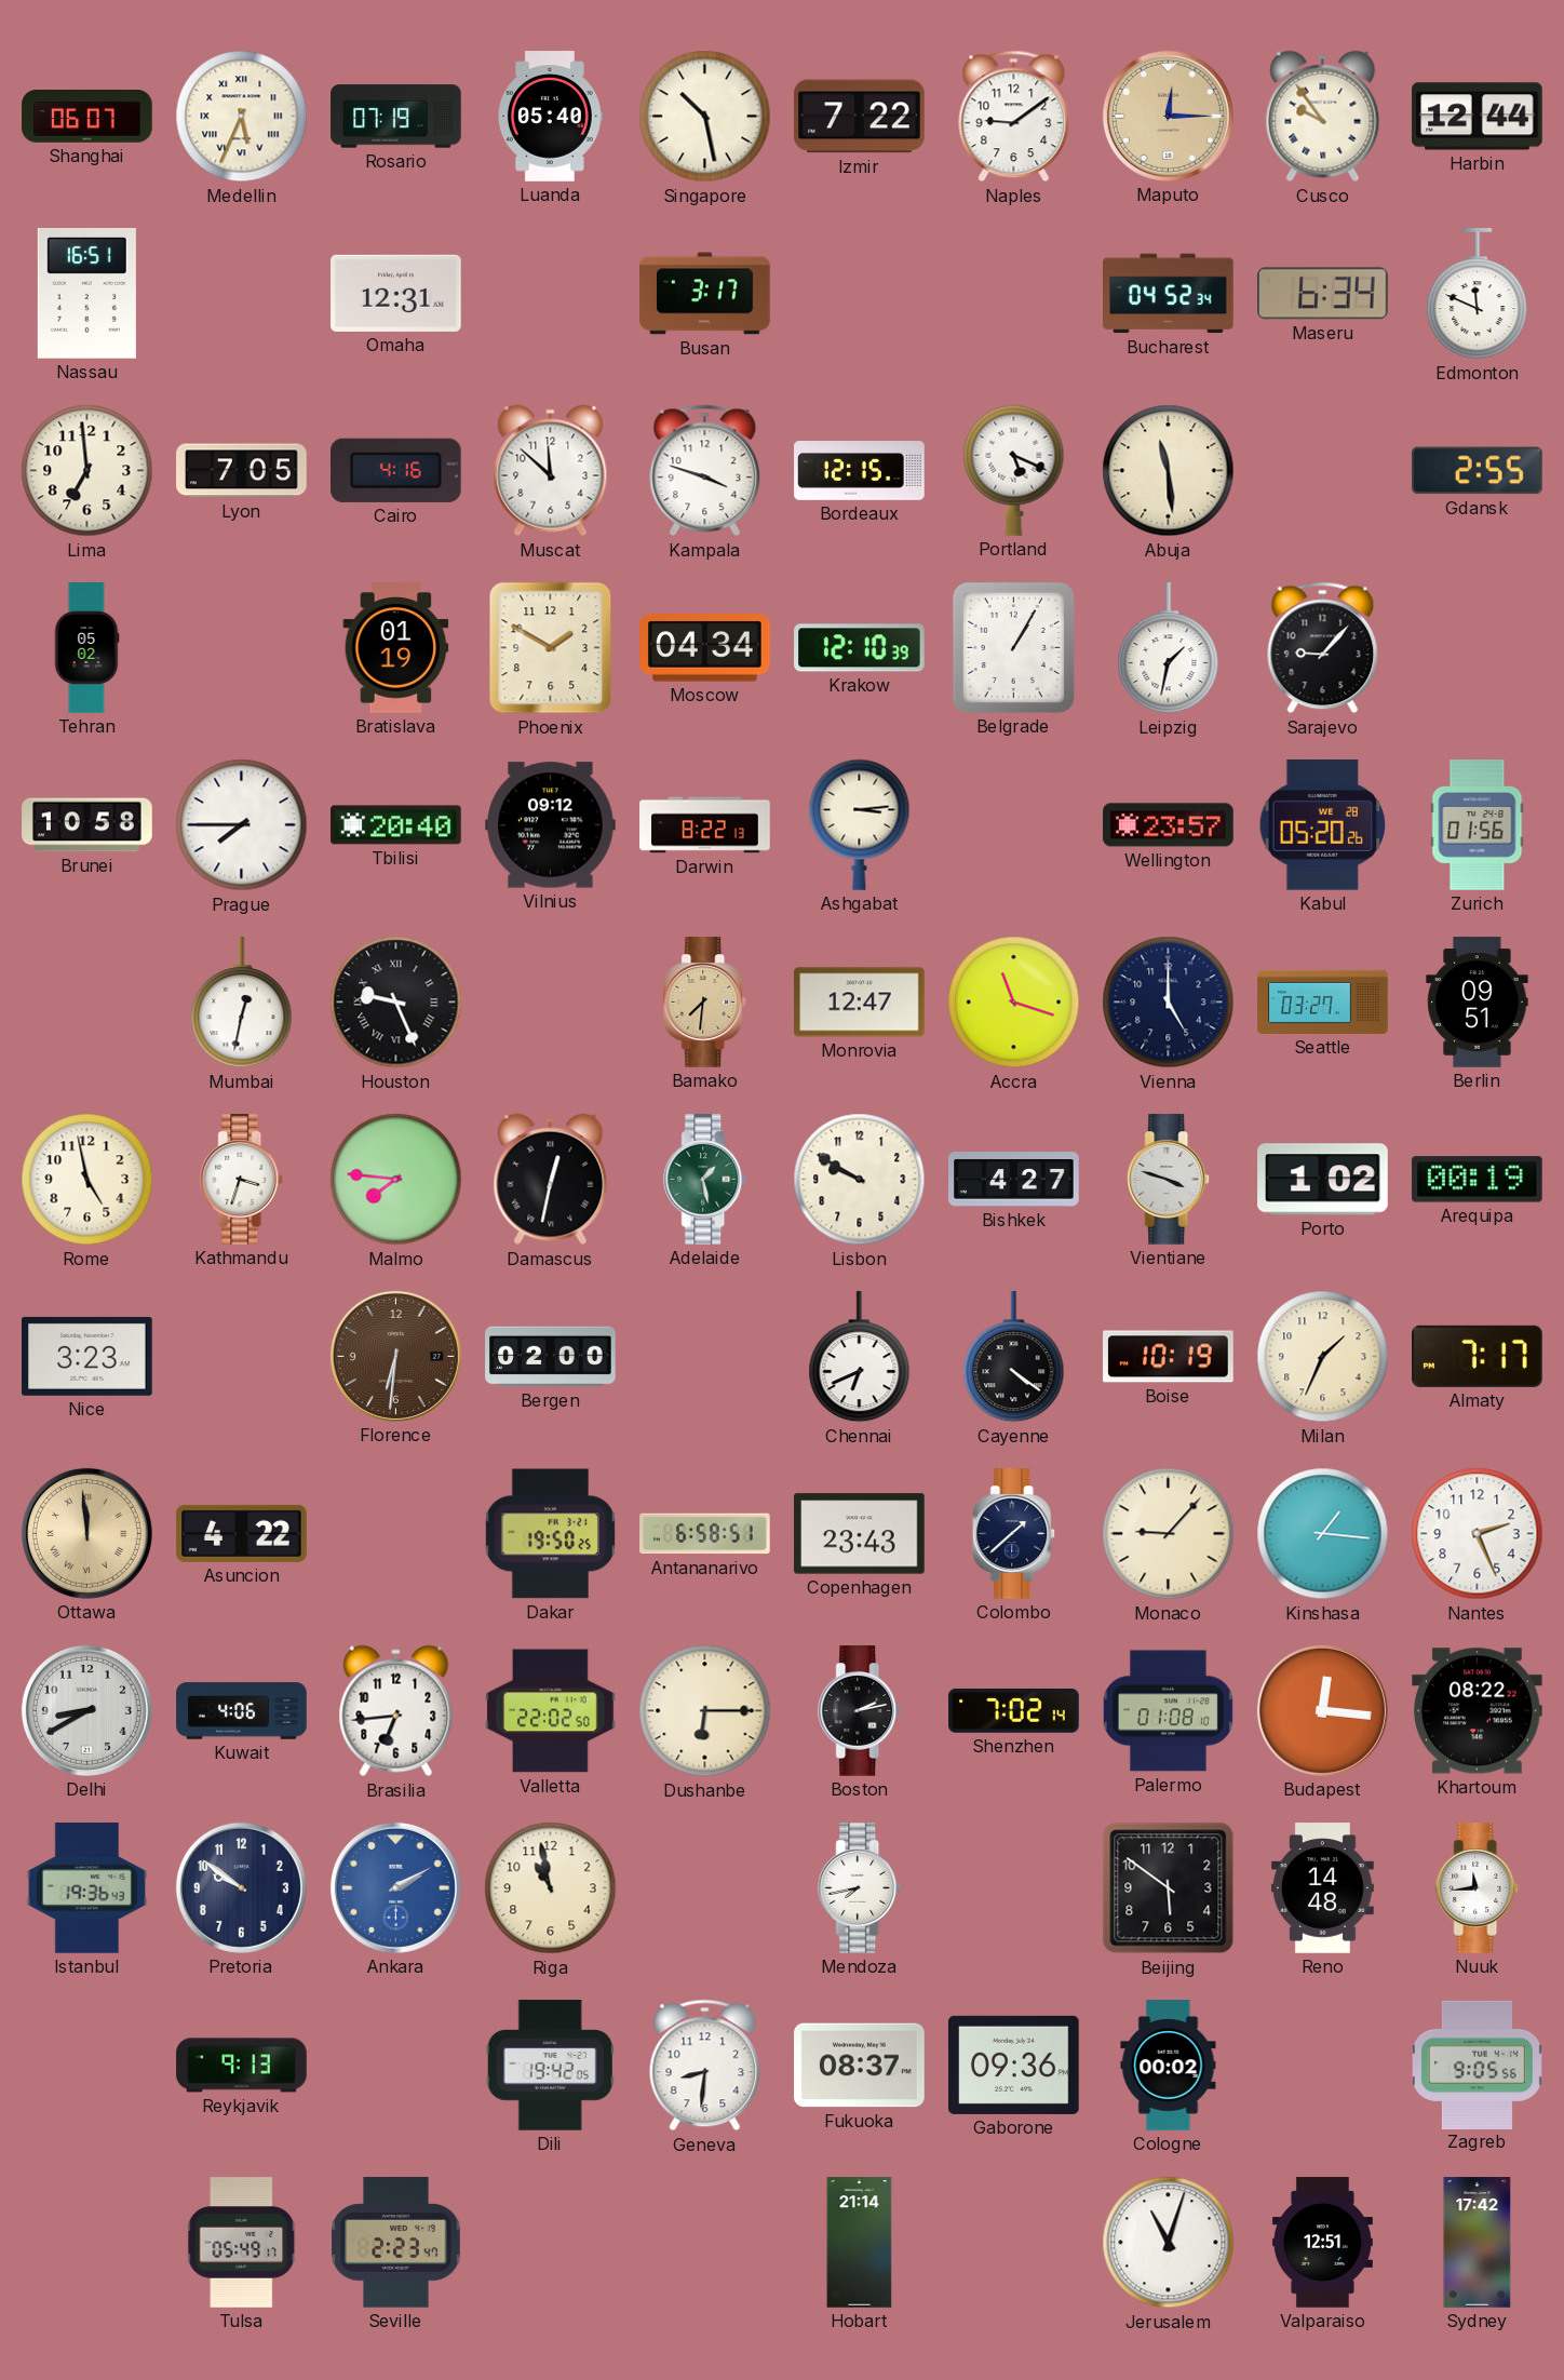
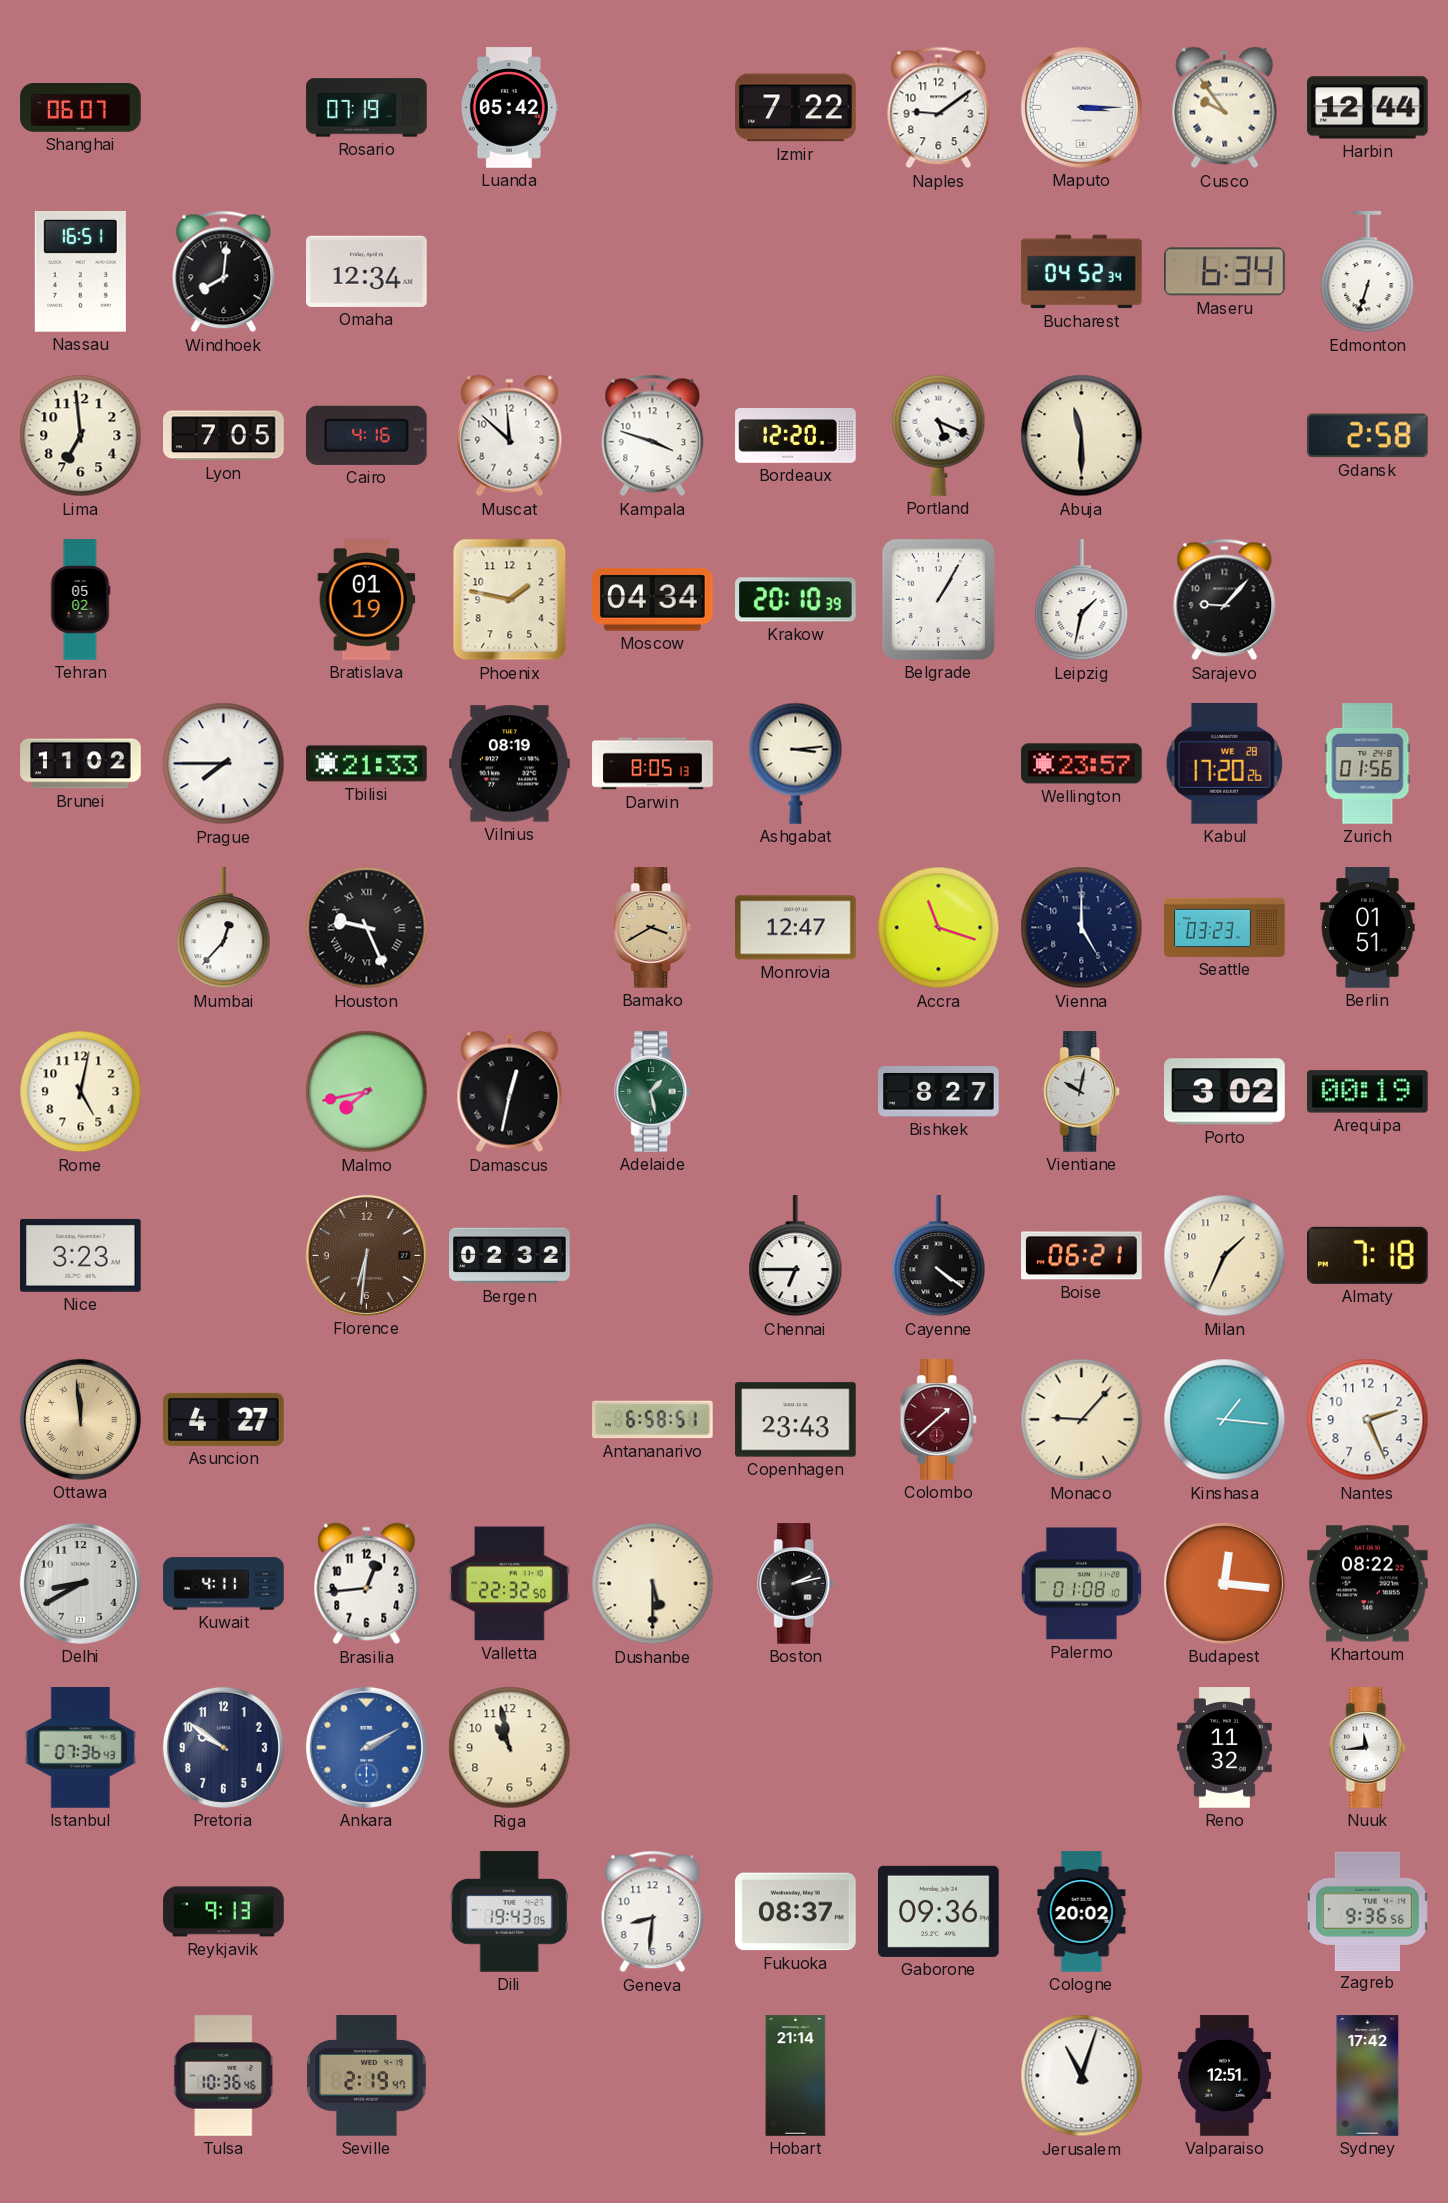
Medellin: 5:34 -> none
Luanda: 05:40 -> 05:42
Singapore: 10:28 -> none
Maputo: 12:15 -> 3:15
Maputo dial: champagne -> white
Windhoek: none -> 8:01
Omaha: 12:31 -> 12:34
Busan: 3:17 -> none
Edmonton: 11:49 -> 6:33
Bordeaux: 12:15 -> 12:20
Abuja: 11:29 -> 11:30
Gdansk: 2:55 -> 2:58
Phoenix: 1:50 -> 1:47
Krakow: 12:10 -> 20:10
Brunei: 10:58 -> 11:02
Tbilisi: 20:40 -> 21:33
Vilnius: 09:12 -> 08:19
Darwin: 8:22 -> 8:05
Kabul: 05:20 -> 17:20
Mumbai: 12:32 -> 12:37
Bamako: 7:31 -> 3:40
Seattle: 03:27 -> 03:23
Berlin: 09:51 -> 01:51
Rome: 4:58 -> 5:02
Kathmandu: 3:33 -> none
Malmo: 7:46 -> 7:43
Lisbon: 9:50 -> none
Bishkek: 4:27 -> 8:27
Vientiane: 3:48 -> 10:02
Porto: 1:02 -> 3:02
Bergen: 02:00 -> 02:32
Chennai: 6:41 -> 6:45
Boise: 10:19 -> 06:21
Almaty: 7:17 -> 7:18
Asuncion: 4:22 -> 4:27
Dakar: 19:50 -> none
Colombo dial: navy -> burgundy
Kuwait: 4:06 -> 4:11
Brasilia: 6:44 -> 12:44
Valletta: 22:02 -> 22:32
Dushanbe: 6:15 -> 5:30
Shenzhen: 7:02 -> none
Istanbul: 19:36 -> 07:36
Mendoza: 7:43 -> none
Beijing: 5:51 -> none
Reno: 14:48 -> 11:32
Dili: 19:42 -> 19:43
Cologne: 00:02 -> 20:02
Zagreb: 9:05 -> 9:36
Tulsa: 05:49 -> 10:36
Seville: 2:23 -> 2:19
